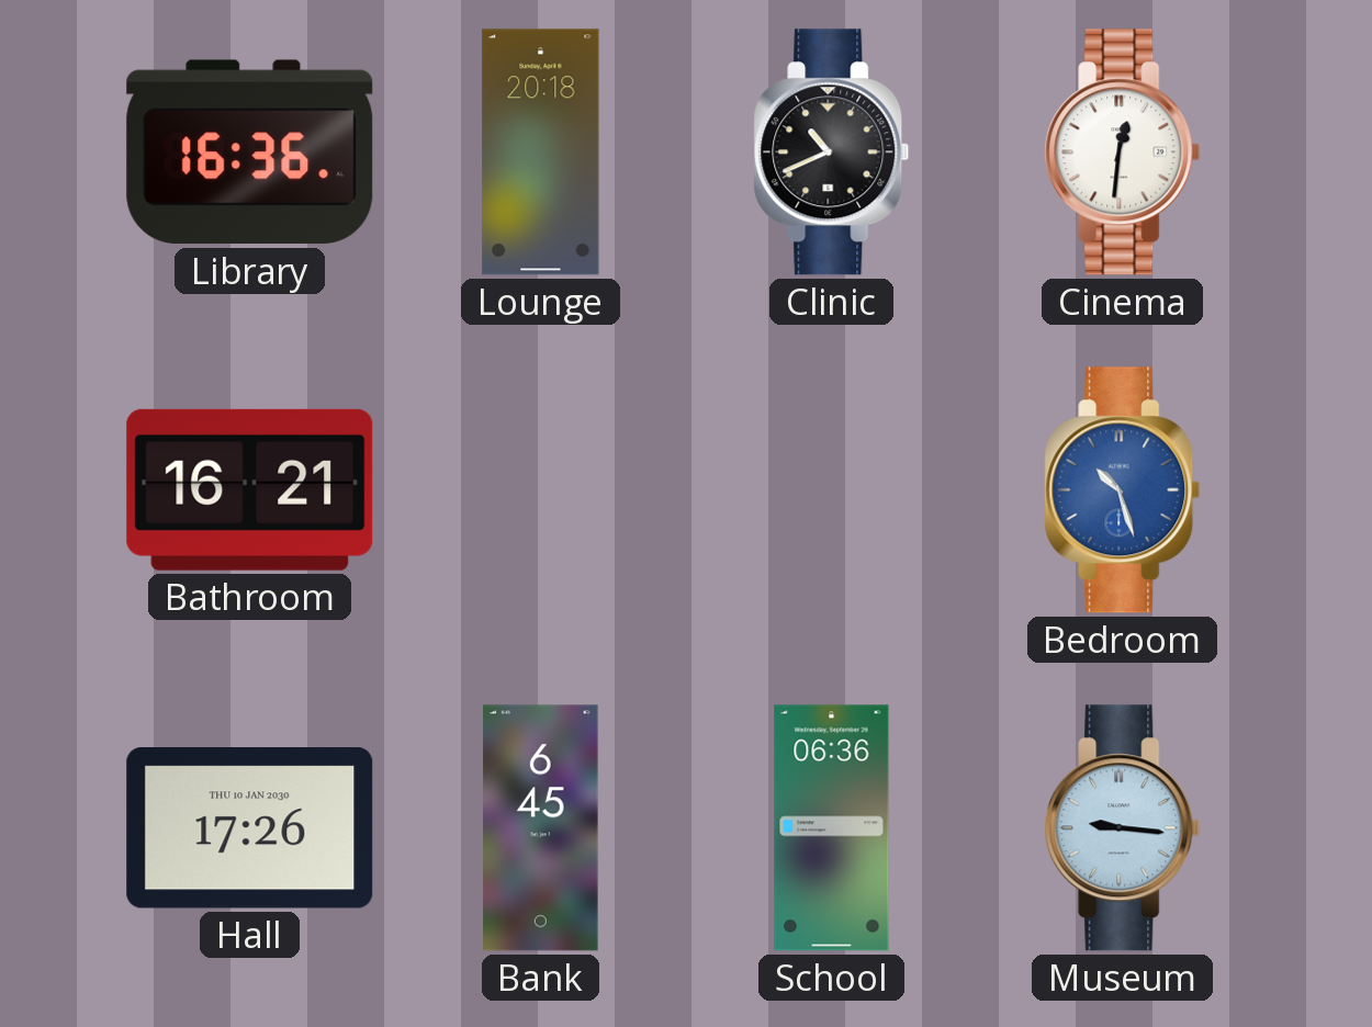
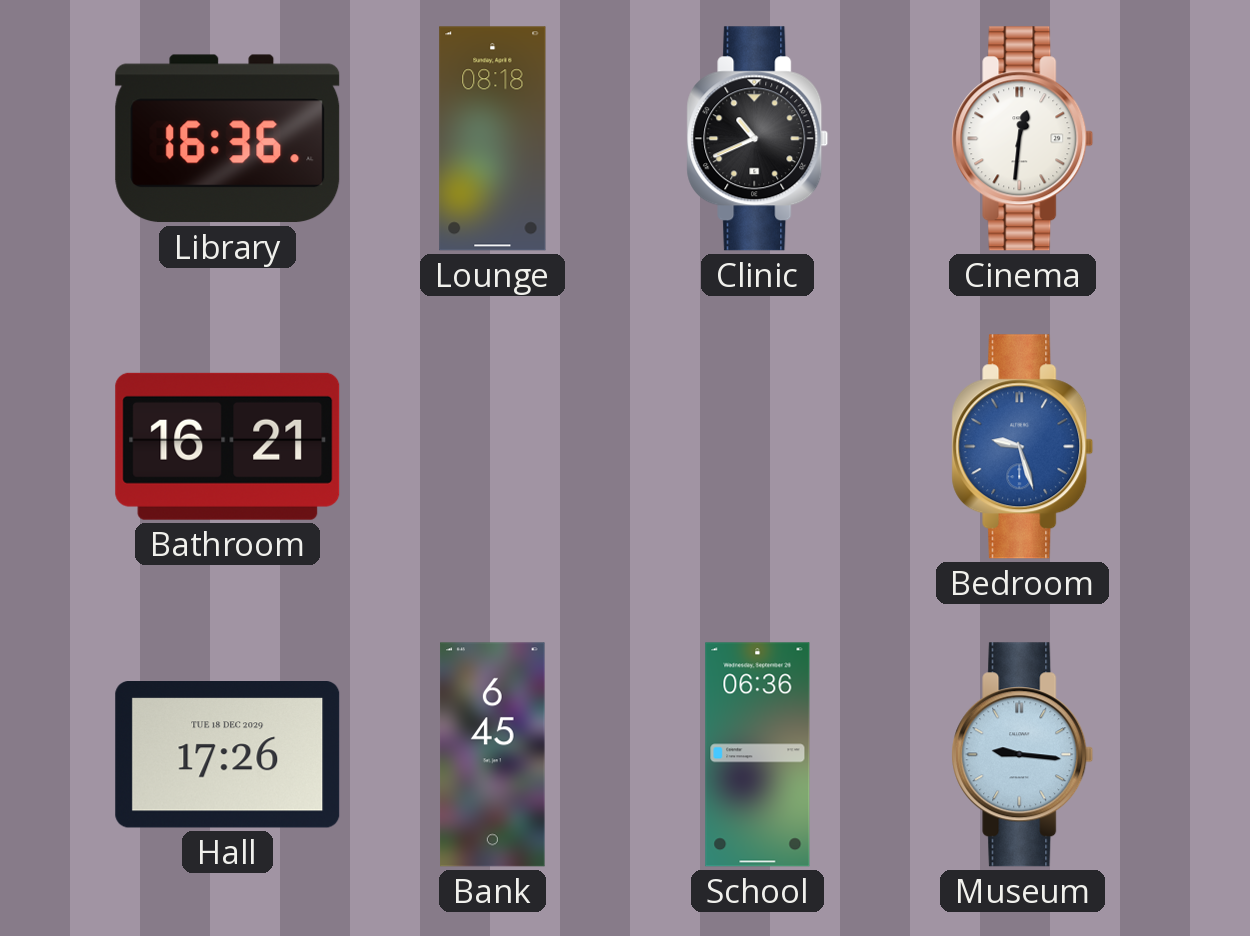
Lounge: 20:18 -> 08:18
Bedroom: 10:27 -> 9:27
Hall date: THU 10 JAN 2030 -> TUE 18 DEC 2029
